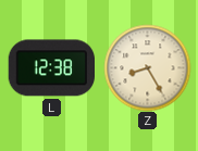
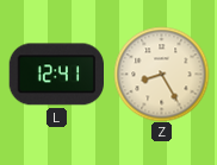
L: 12:38 -> 12:41
